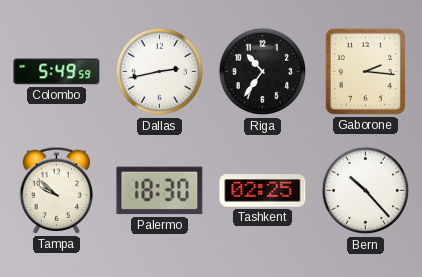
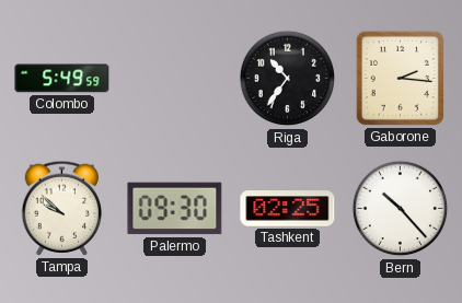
Dallas: 2:43 -> none
Palermo: 18:30 -> 09:30
